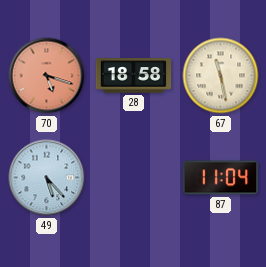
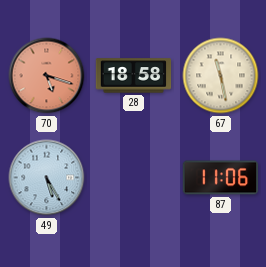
49: 5:23 -> 5:25
87: 11:04 -> 11:06
